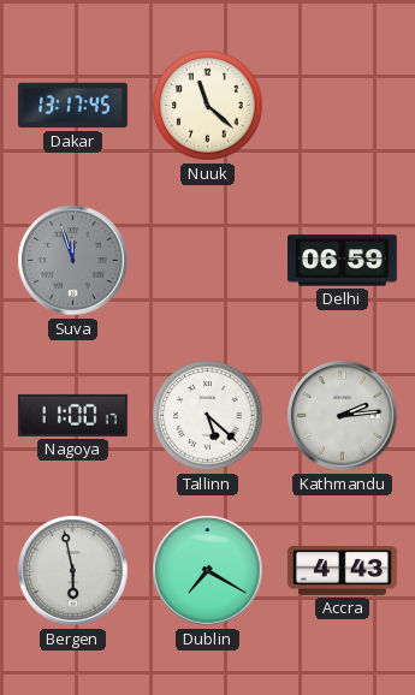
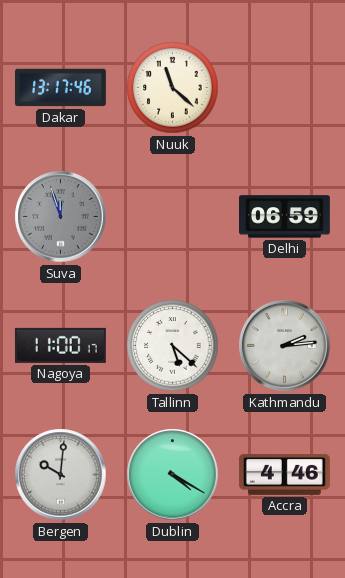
Dakar: 13:17:45 -> 13:17:46
Bergen: 5:58 -> 10:01
Dublin: 7:20 -> 4:20
Accra: 4:43 -> 4:46
